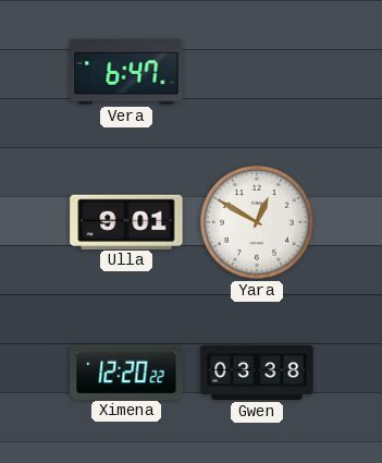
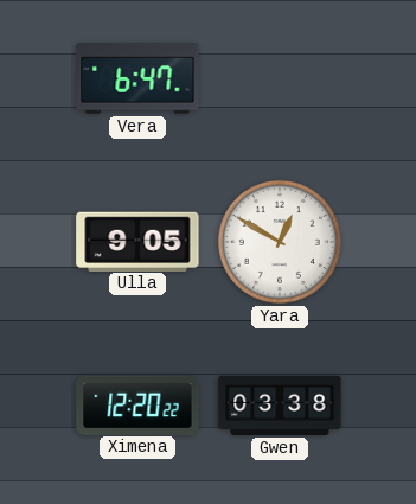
Ulla: 9:01 -> 9:05
